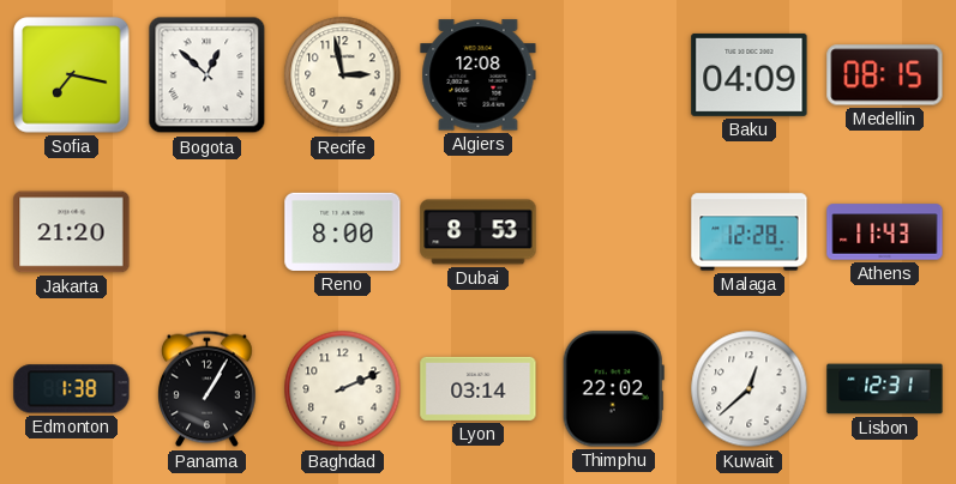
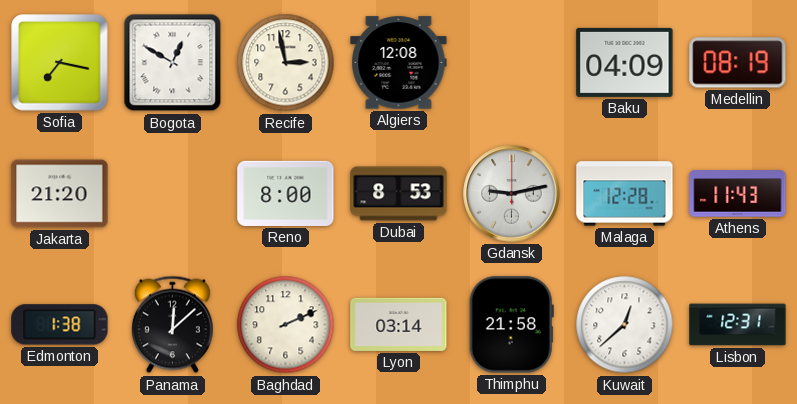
Bogota: 12:52 -> 12:50
Medellin: 08:15 -> 08:19
Gdansk: none -> 9:13
Panama: 1:05 -> 12:08
Thimphu: 22:02 -> 21:58
